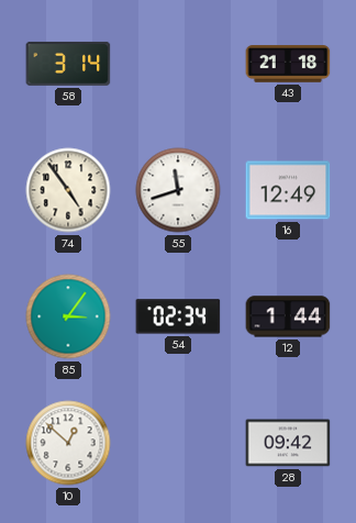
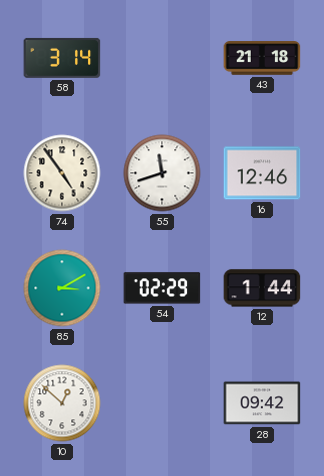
16: 12:49 -> 12:46
85: 3:06 -> 3:10
54: 02:34 -> 02:29
